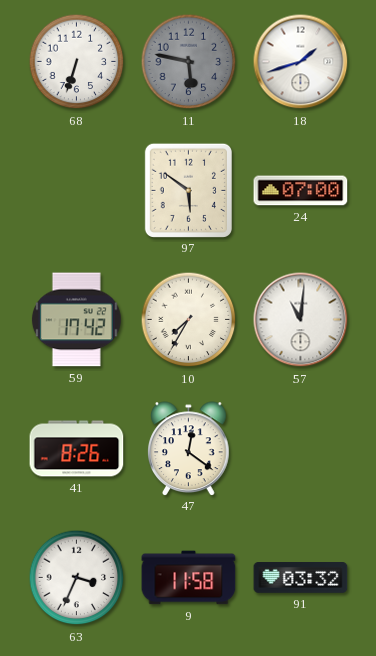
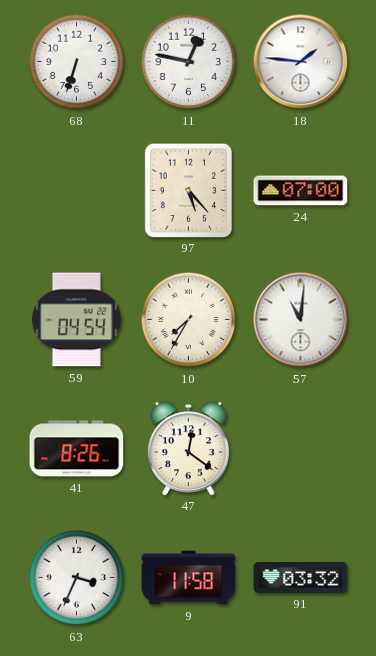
11: 5:47 -> 12:47
11 dial: grey -> white
18: 1:42 -> 1:46
97: 5:51 -> 5:23
59: 17:42 -> 04:54
